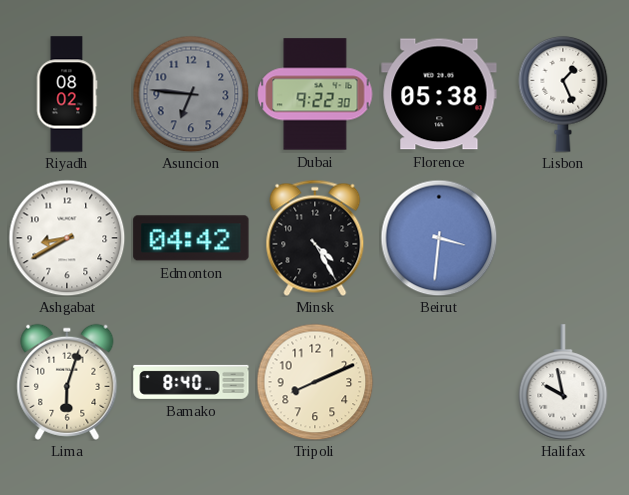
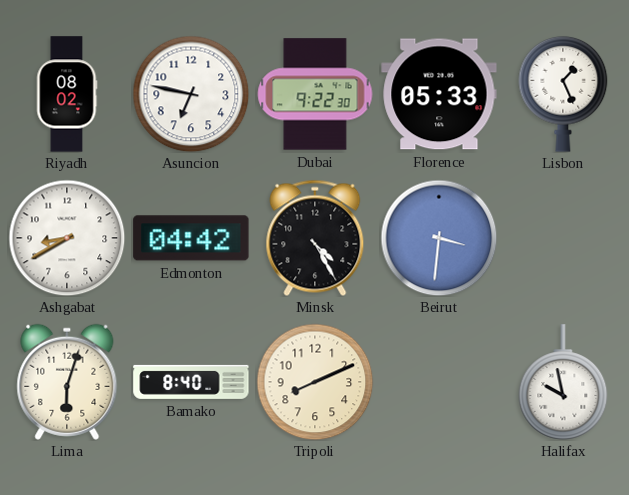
Asuncion: 6:46 -> 6:47
Asuncion dial: grey -> white
Florence: 05:38 -> 05:33
